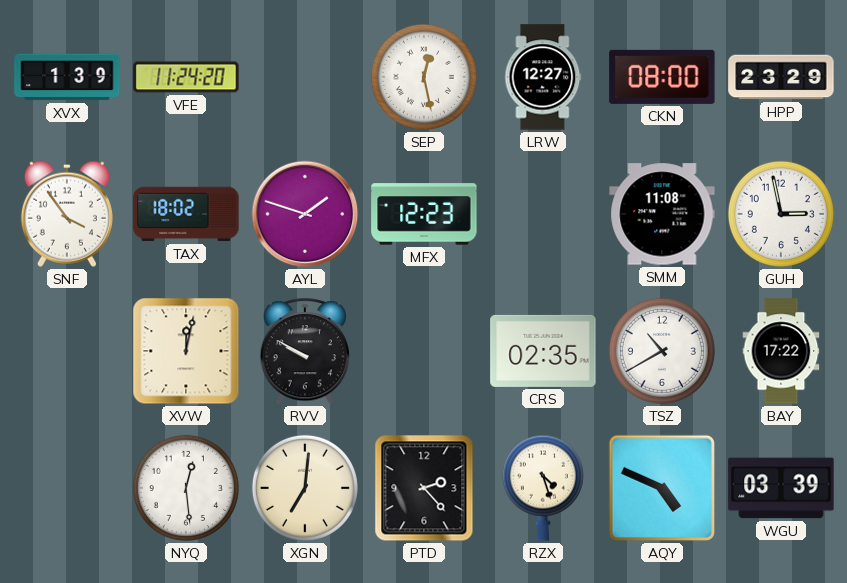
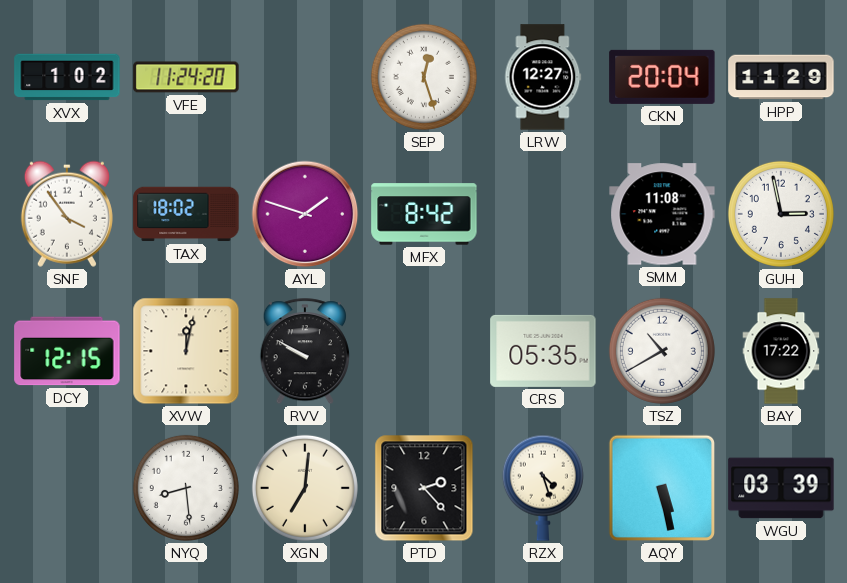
XVX: 1:39 -> 1:02
SEP: 12:28 -> 12:27
CKN: 08:00 -> 20:04
HPP: 23:29 -> 11:29
MFX: 12:23 -> 8:42
DCY: none -> 12:15
CRS: 02:35 -> 05:35
NYQ: 12:29 -> 8:29
AQY: 4:49 -> 5:28
